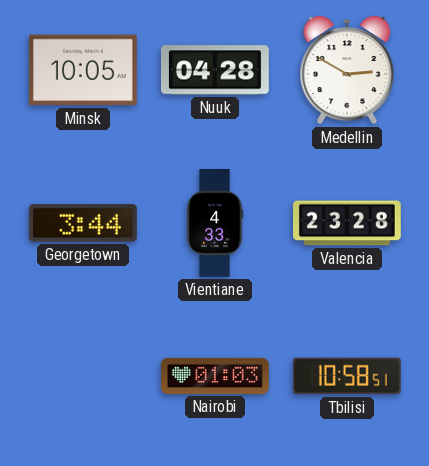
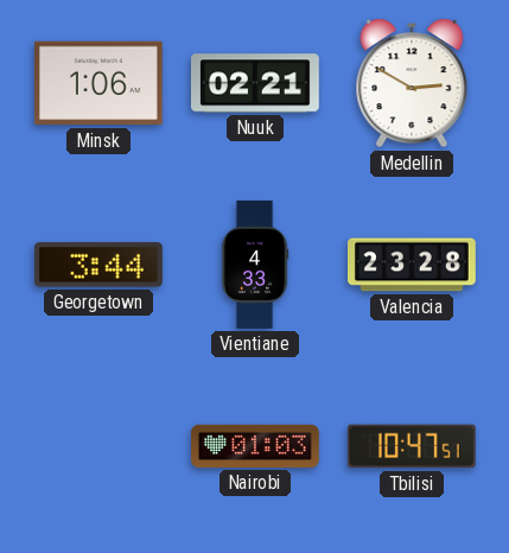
Minsk: 10:05 -> 1:06
Nuuk: 04:28 -> 02:21
Tbilisi: 10:58 -> 10:47
